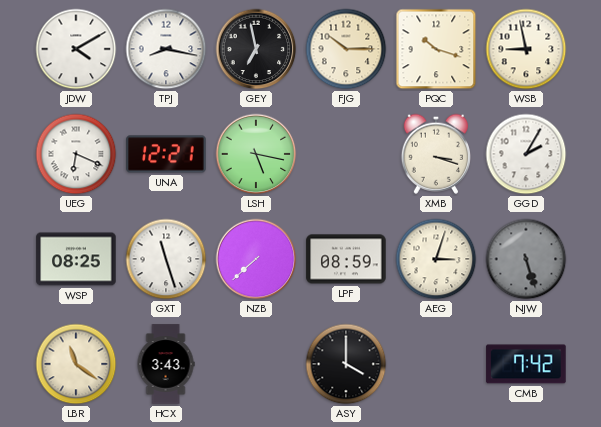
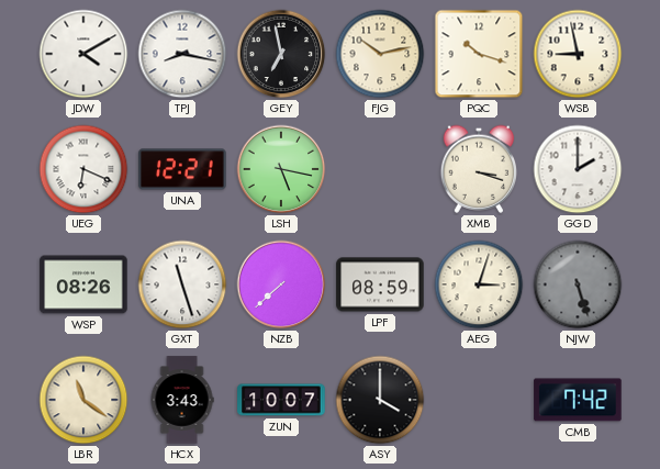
FJG: 10:15 -> 10:13
GGD: 2:05 -> 2:00
WSP: 08:25 -> 08:26
ZUN: none -> 10:07
